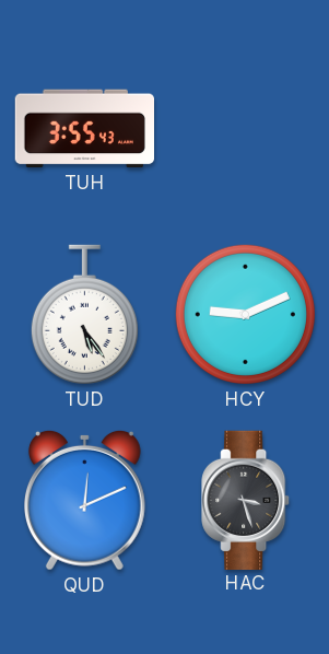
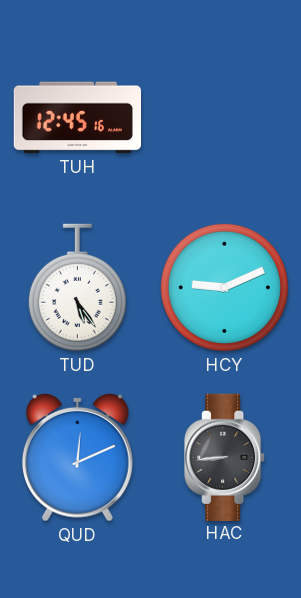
TUH: 3:55 -> 12:45
HAC: 3:27 -> 8:44
